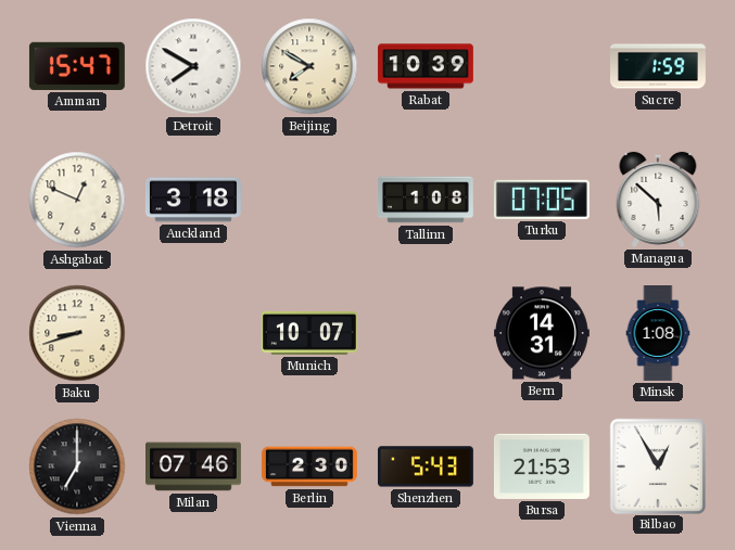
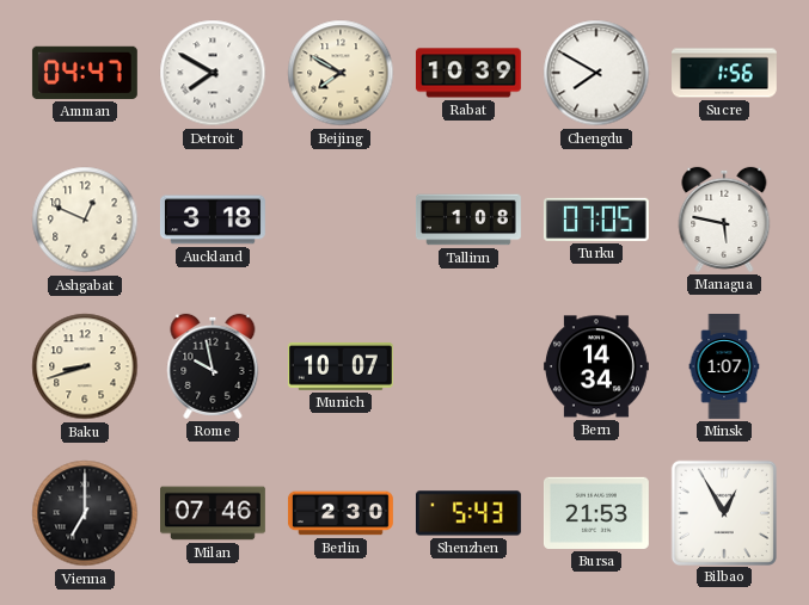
Amman: 15:47 -> 04:47
Chengdu: none -> 7:50
Sucre: 1:59 -> 1:56
Managua: 5:52 -> 5:47
Rome: none -> 9:58
Bern: 14:31 -> 14:34
Minsk: 1:08 -> 1:07
